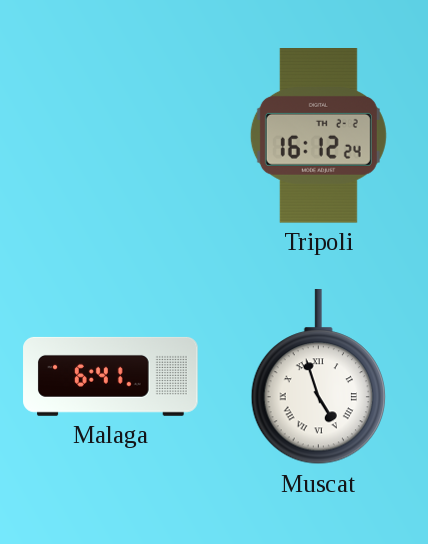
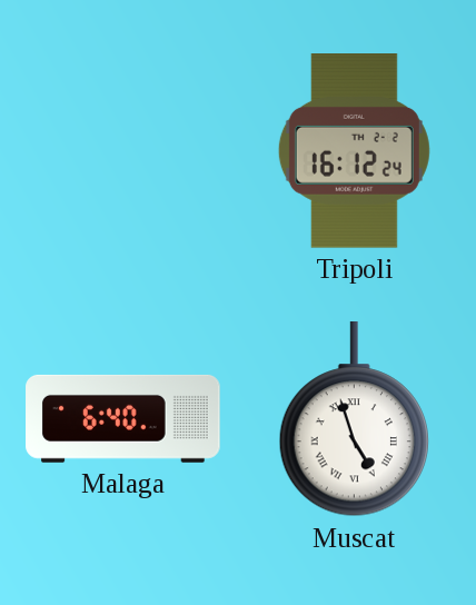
Malaga: 6:41 -> 6:40
